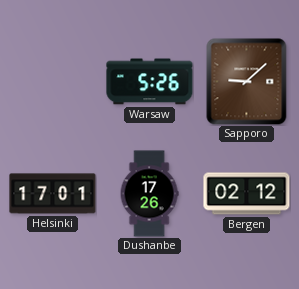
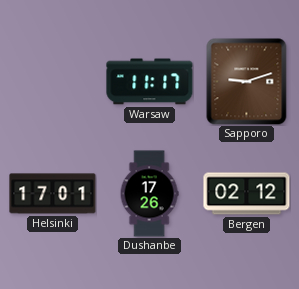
Warsaw: 5:26 -> 11:17
Sapporo: 9:08 -> 9:12
